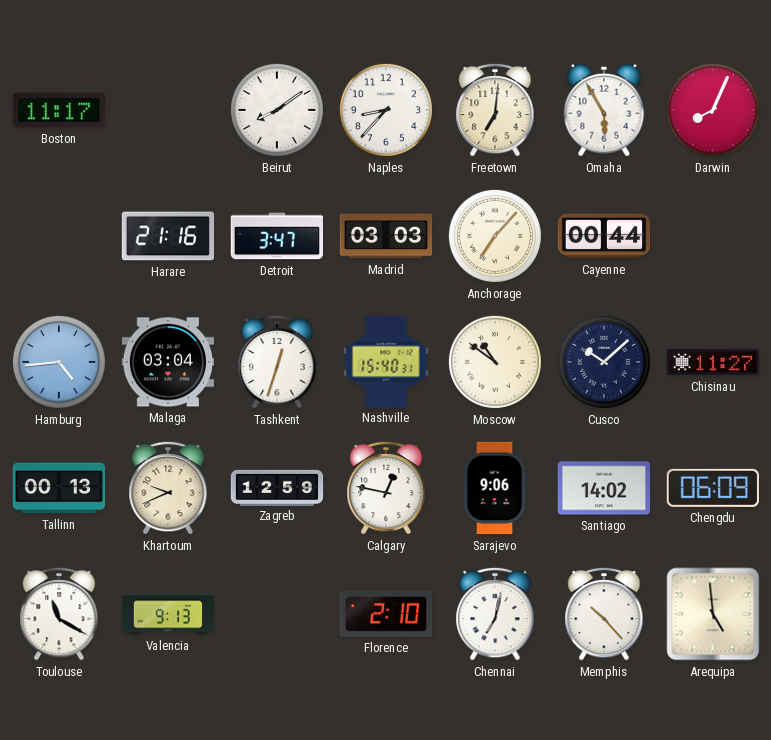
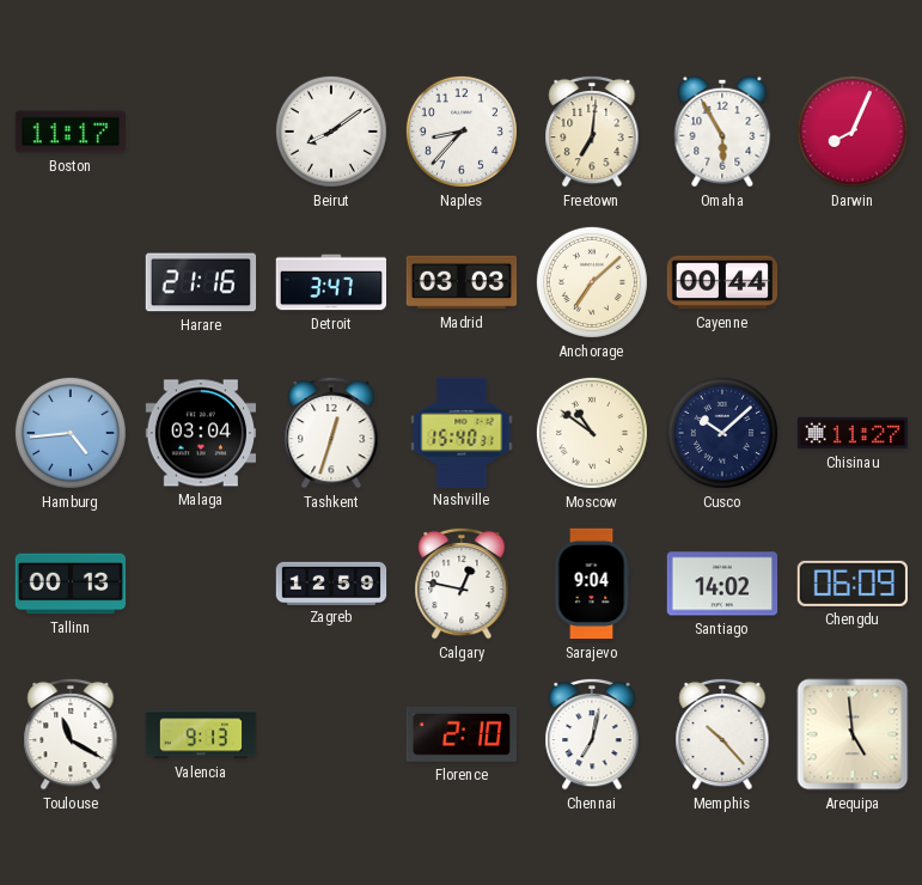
Anchorage: 7:07 -> 7:08
Khartoum: 9:41 -> none
Sarajevo: 9:06 -> 9:04
